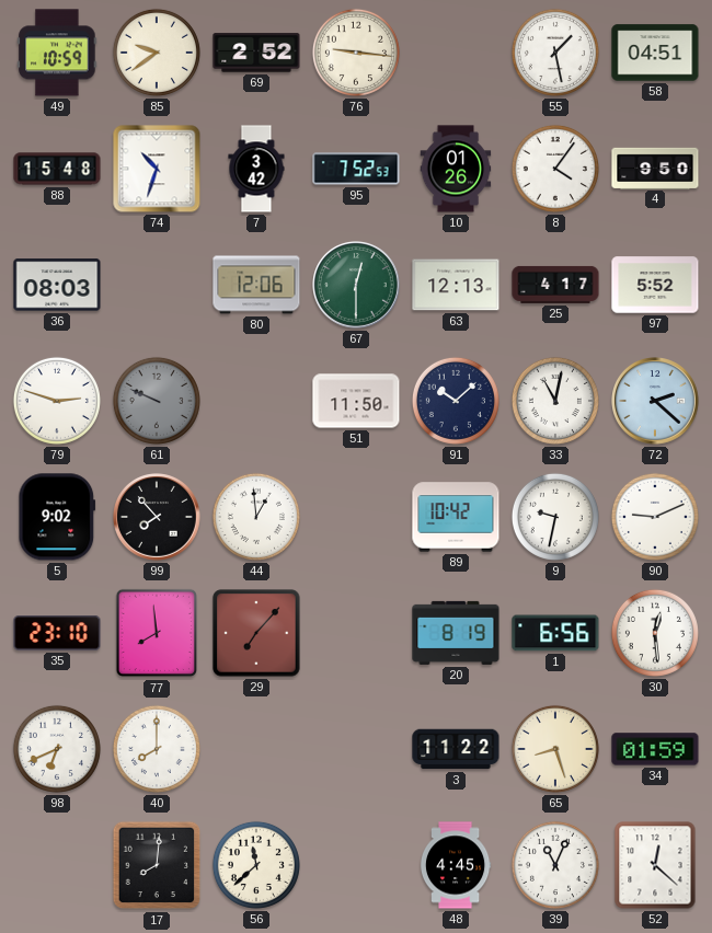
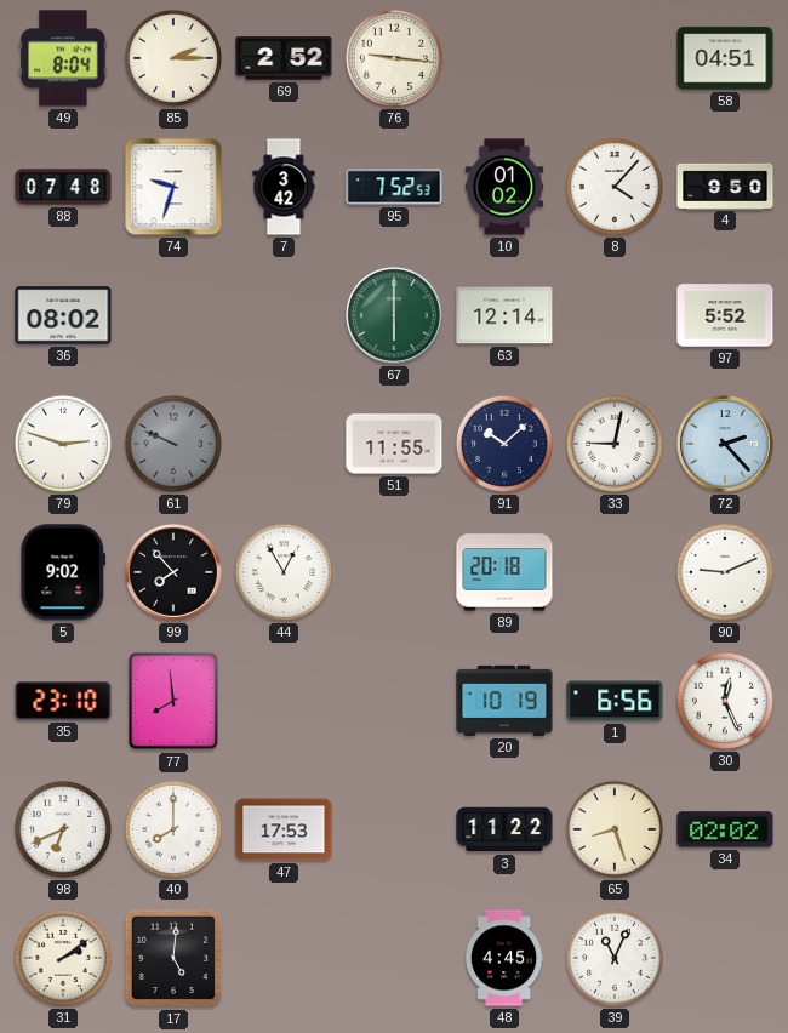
49: 10:59 -> 8:04
85: 9:39 -> 2:15
55: 1:28 -> none
88: 15:48 -> 07:48
74: 10:33 -> 9:33
10: 01:26 -> 01:02
8: 4:06 -> 4:07
36: 08:03 -> 08:02
80: 12:06 -> none
67: 12:30 -> 6:00
63: 12:13 -> 12:14
25: 4:17 -> none
51: 11:50 -> 11:55
33: 11:02 -> 9:02
72: 2:22 -> 2:23
44: 12:59 -> 12:55
89: 10:42 -> 20:18
9: 9:32 -> none
29: 7:07 -> none
20: 8:19 -> 10:19
30: 12:29 -> 12:26
47: none -> 17:53
34: 01:59 -> 02:02
31: none -> 2:09
17: 8:01 -> 5:01
56: 11:38 -> none
52: 12:22 -> none
